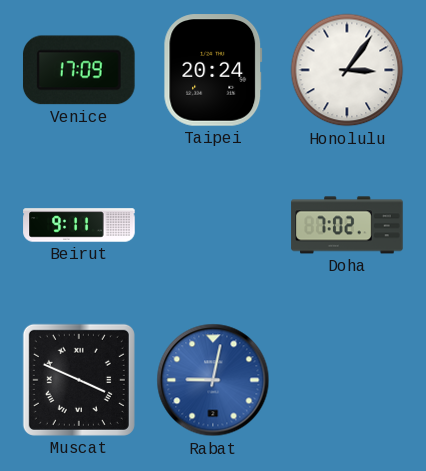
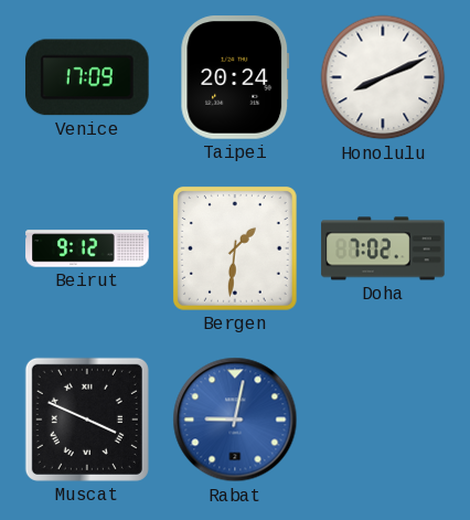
Honolulu: 3:06 -> 8:11
Beirut: 9:11 -> 9:12
Bergen: none -> 1:31
